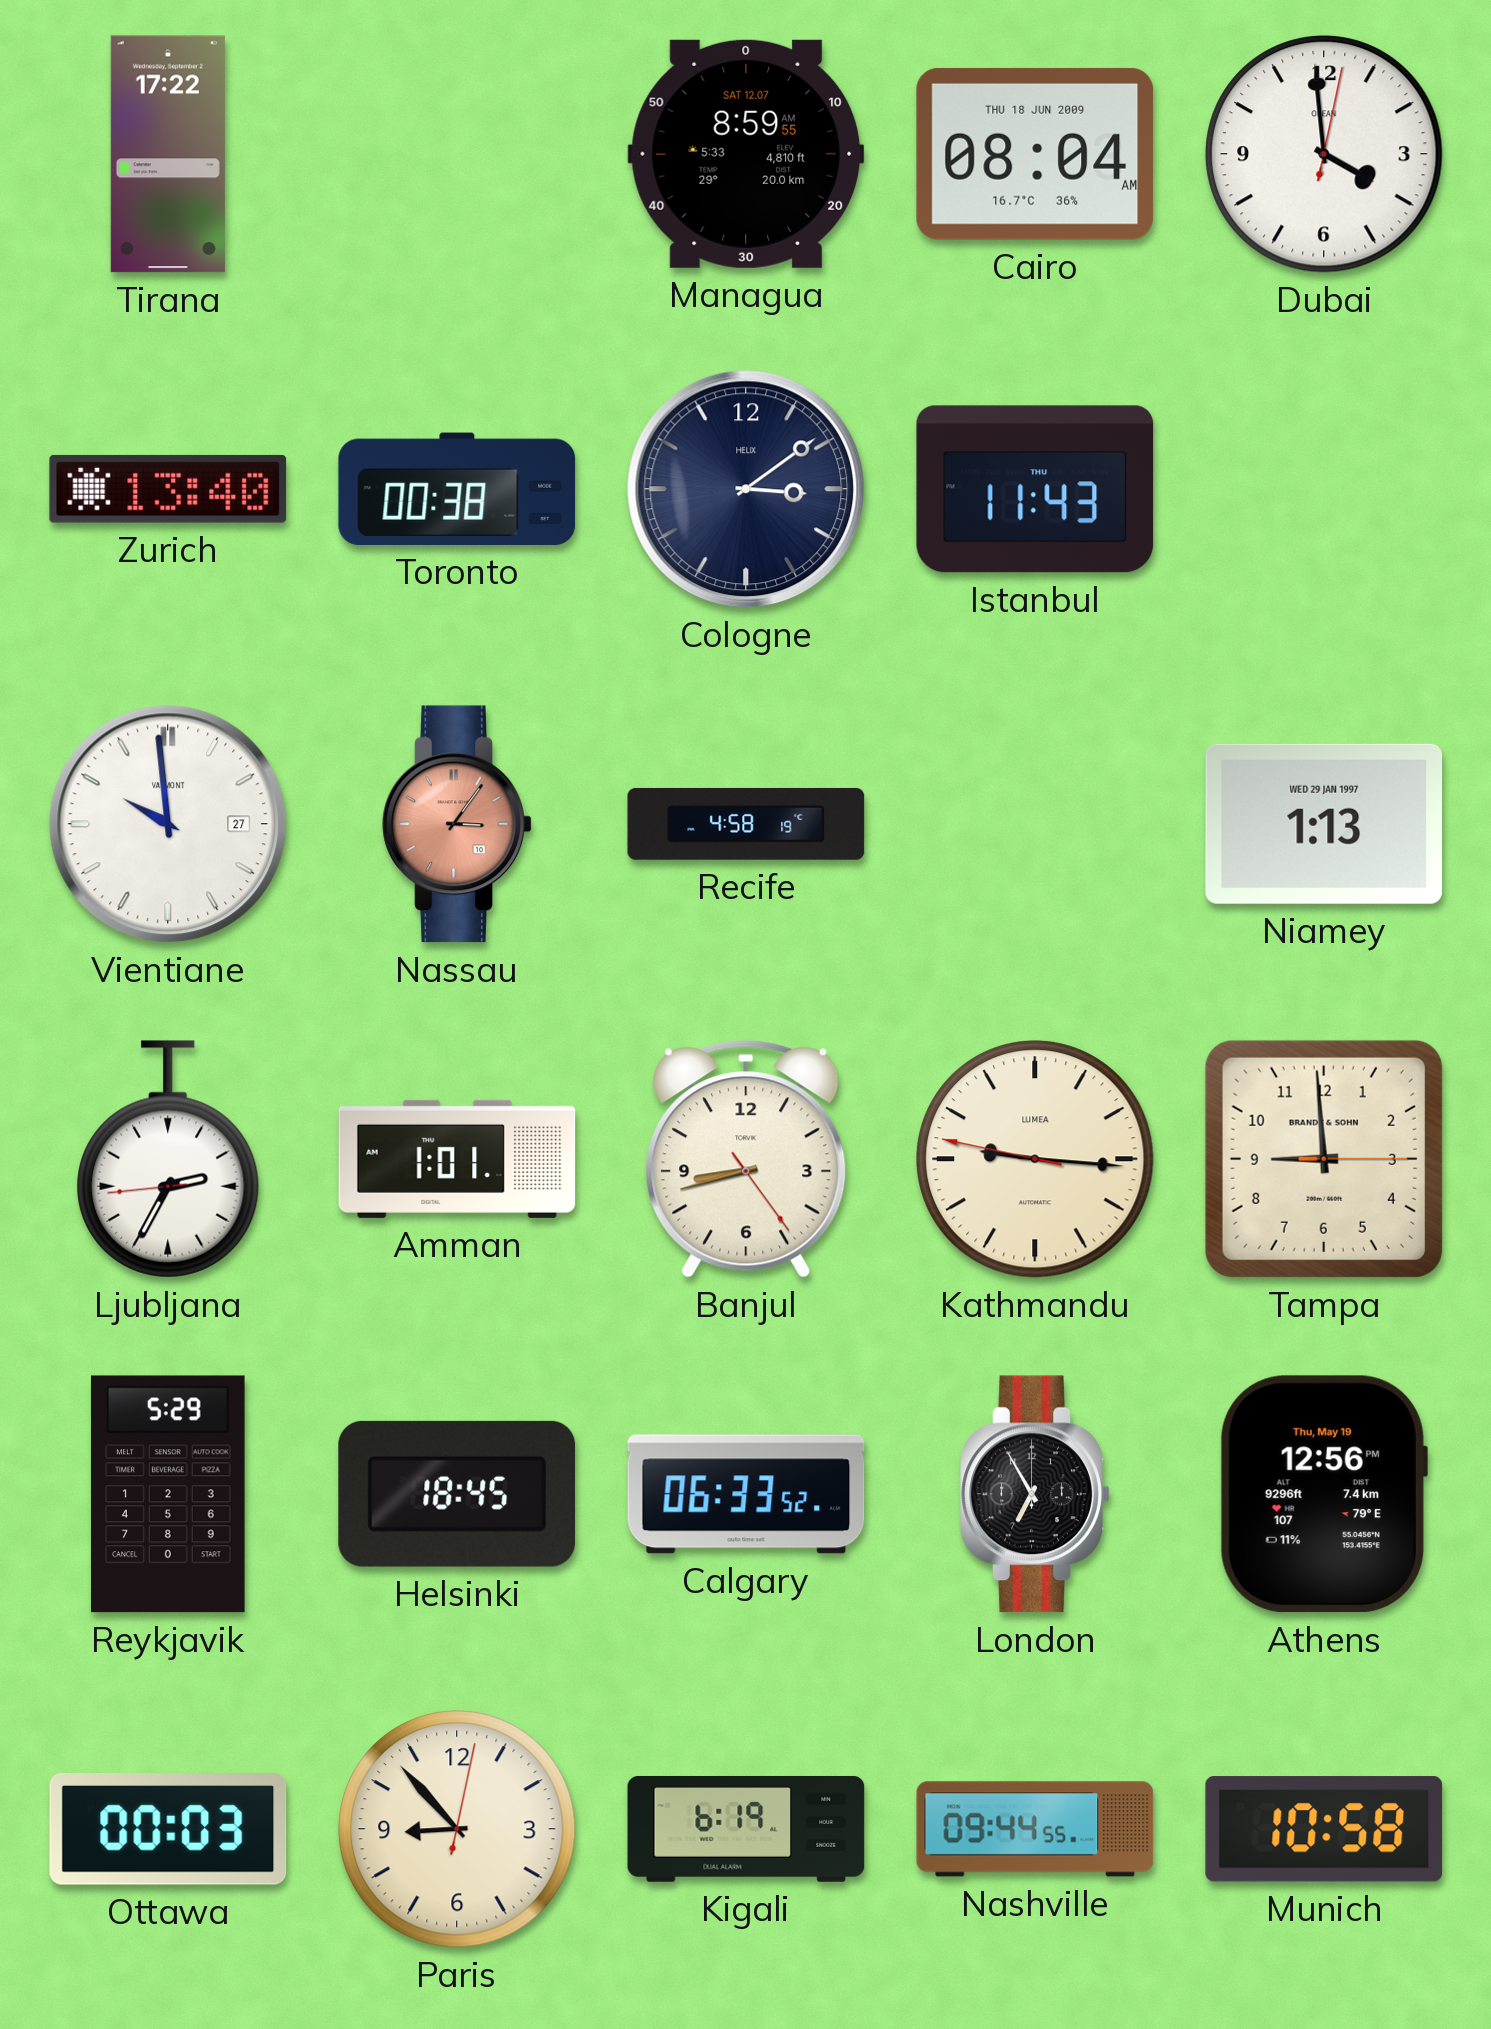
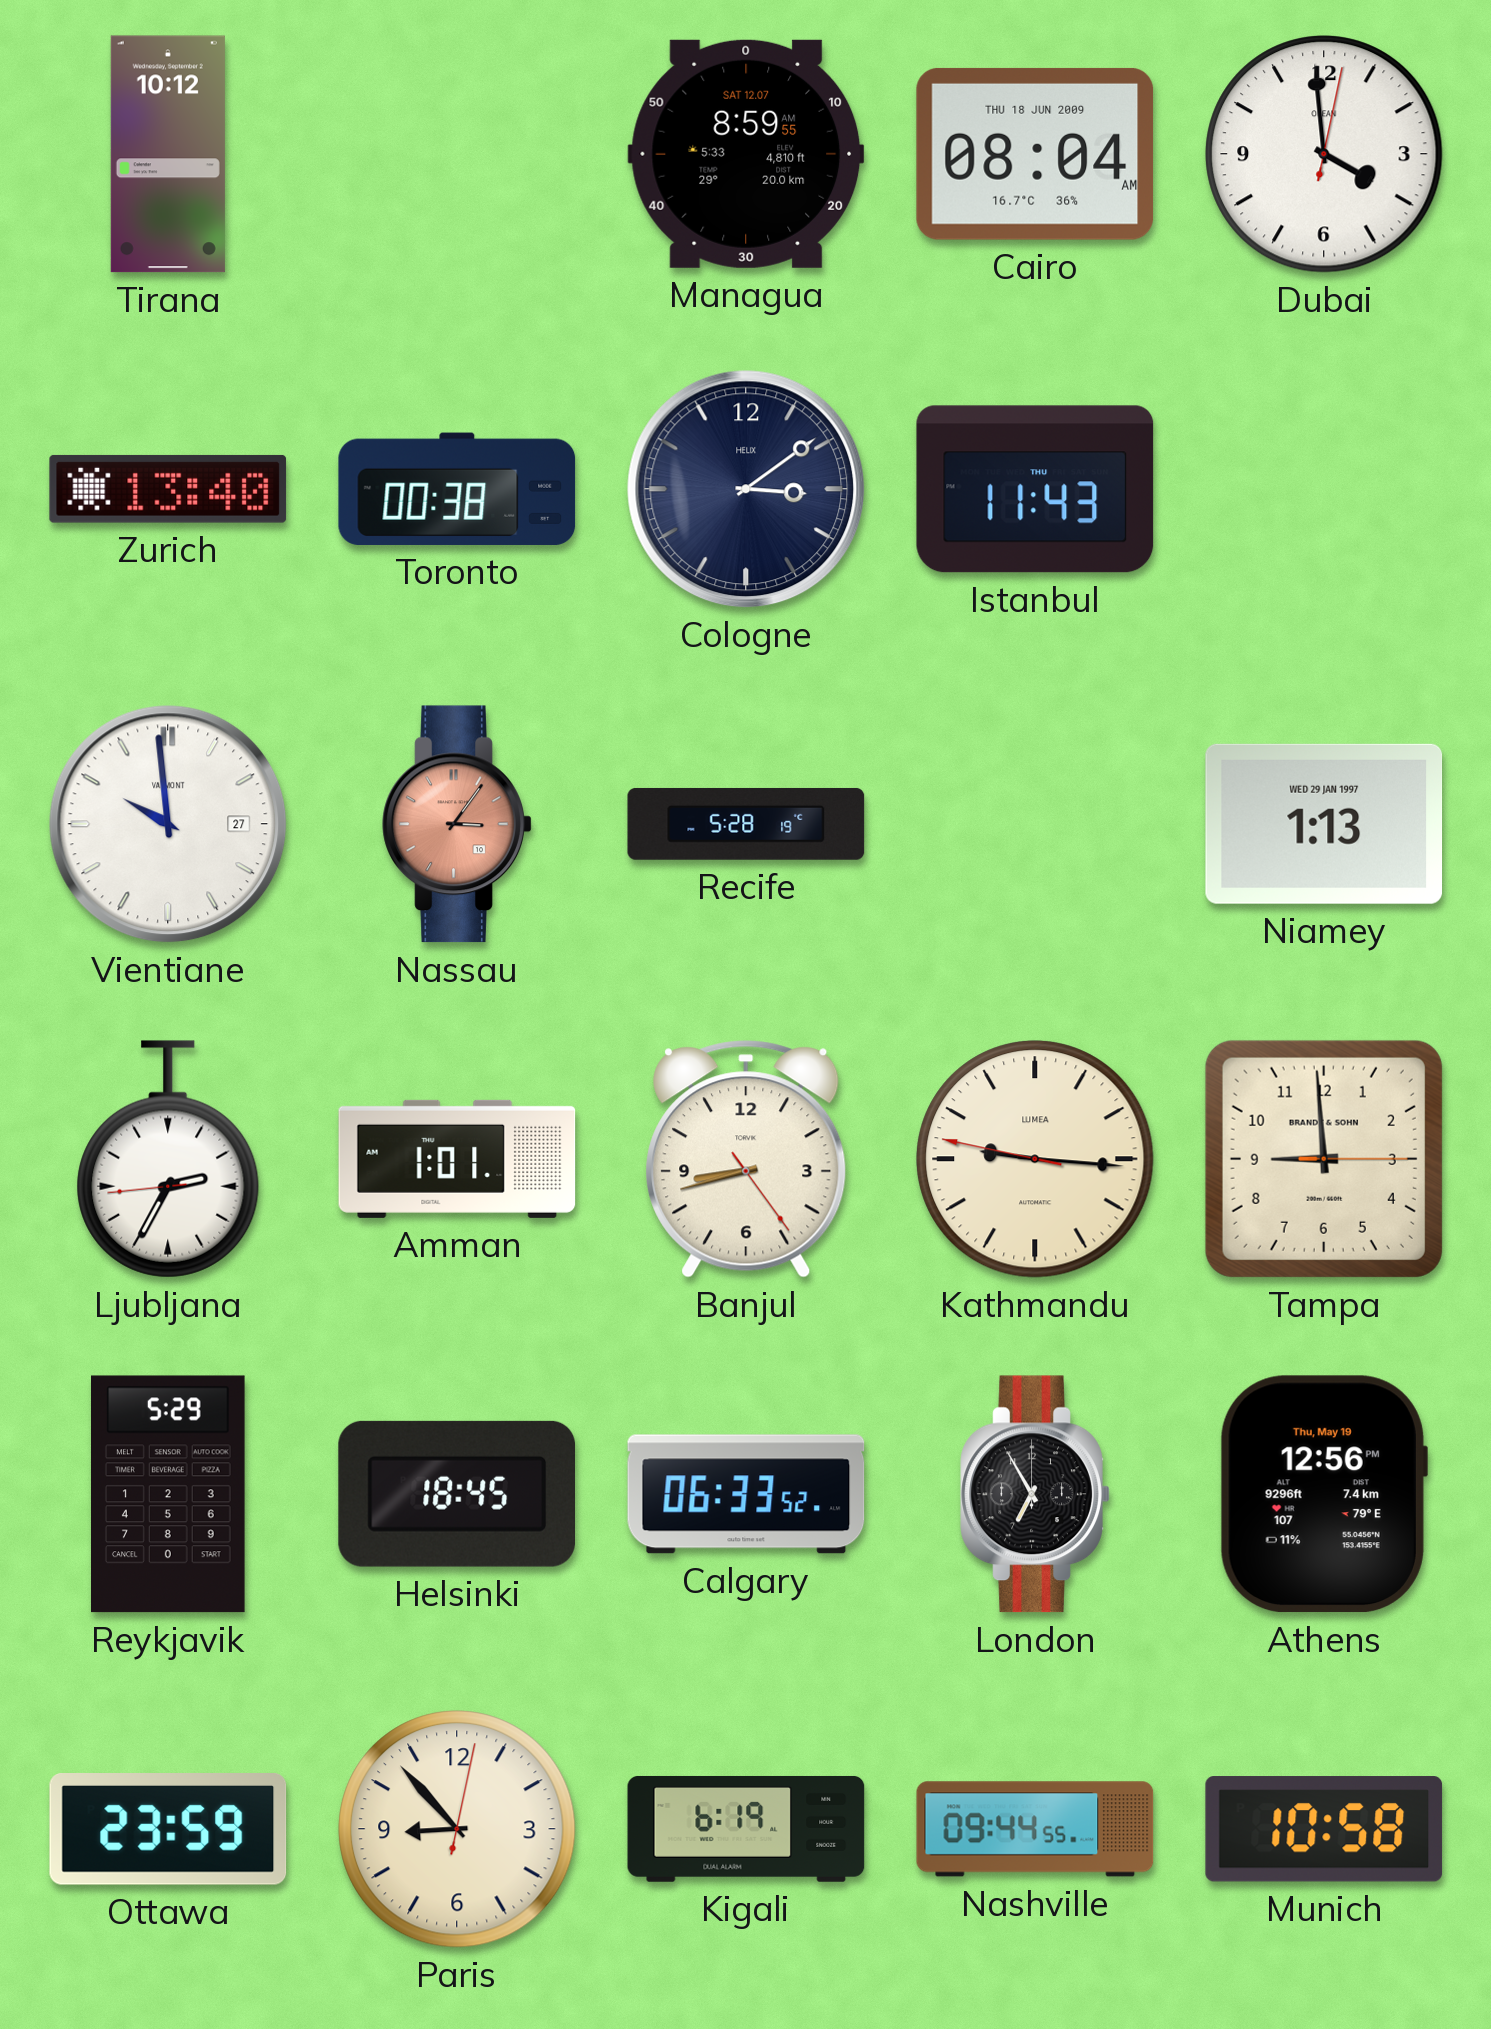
Tirana: 17:22 -> 10:12
Recife: 4:58 -> 5:28
Ottawa: 00:03 -> 23:59
